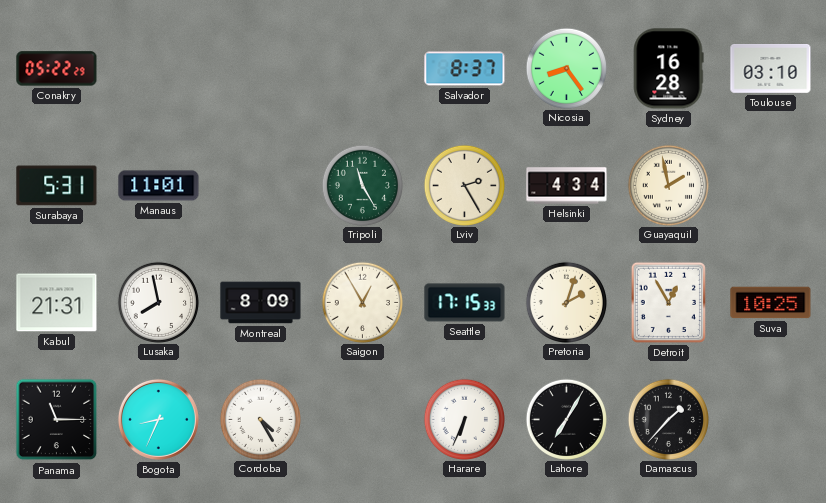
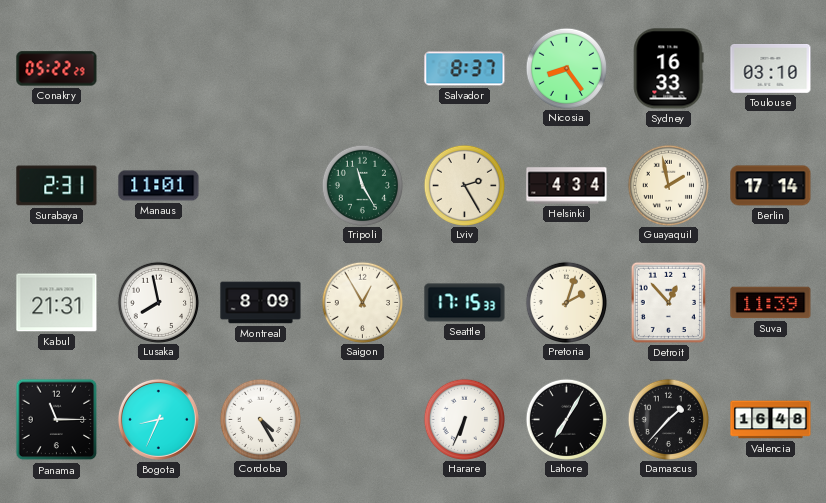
Sydney: 16:28 -> 16:33
Surabaya: 5:31 -> 2:31
Berlin: none -> 17:14
Detroit: 12:55 -> 12:53
Suva: 10:25 -> 11:39
Valencia: none -> 16:48
